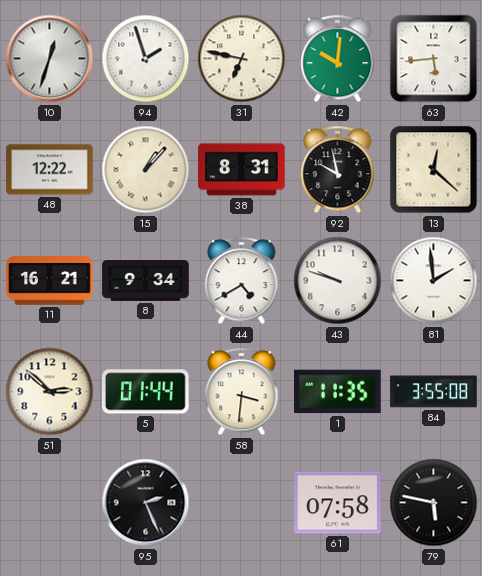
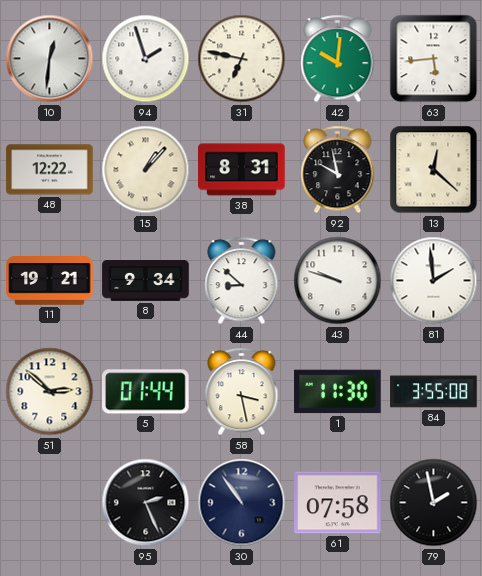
10: 12:33 -> 12:31
11: 16:21 -> 19:21
44: 4:40 -> 8:52
58: 3:31 -> 3:28
1: 11:35 -> 11:30
30: none -> 10:54
79: 5:47 -> 1:58
